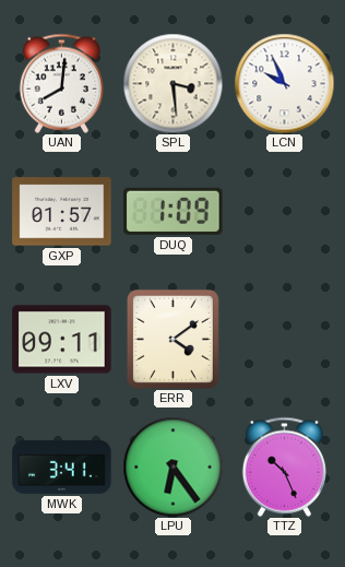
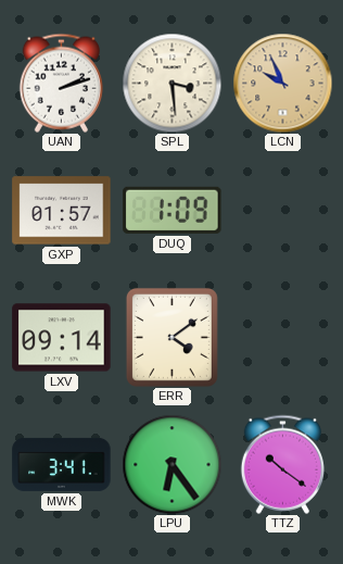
UAN: 8:01 -> 2:12
LCN dial: white -> champagne
LXV: 09:11 -> 09:14
TTZ: 10:26 -> 10:21
